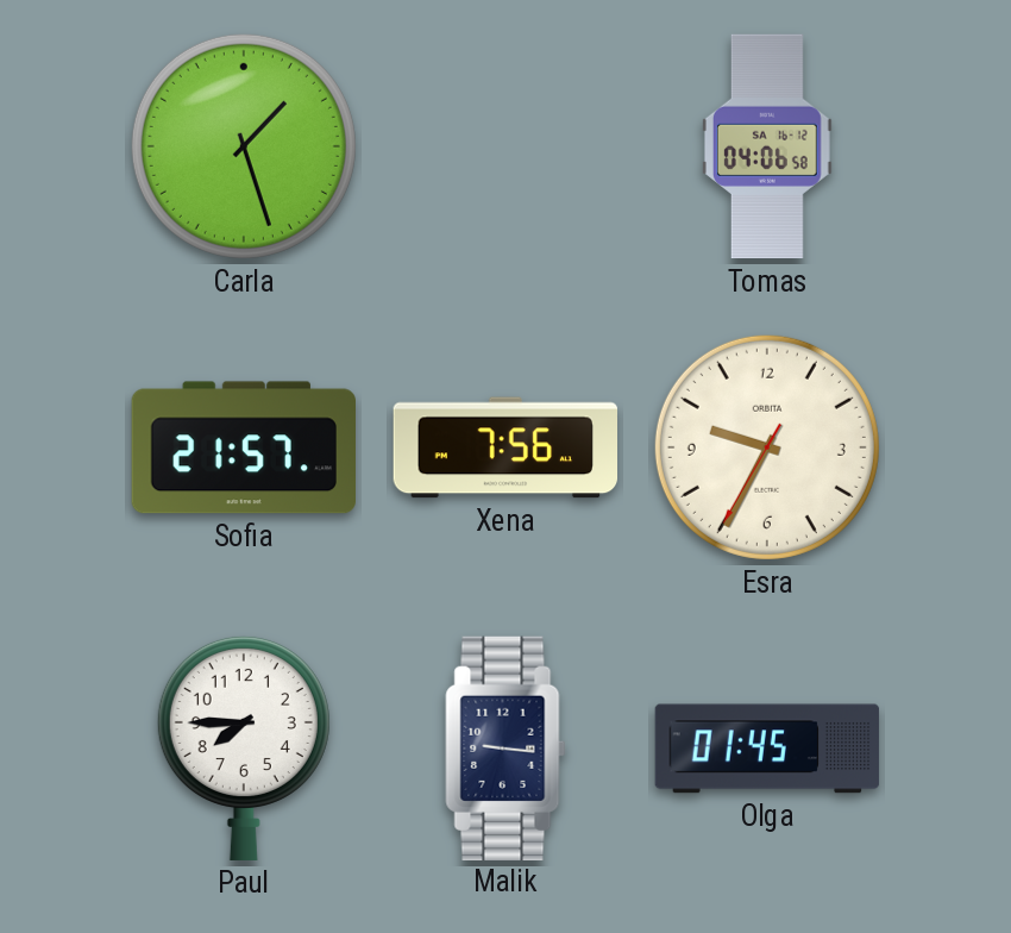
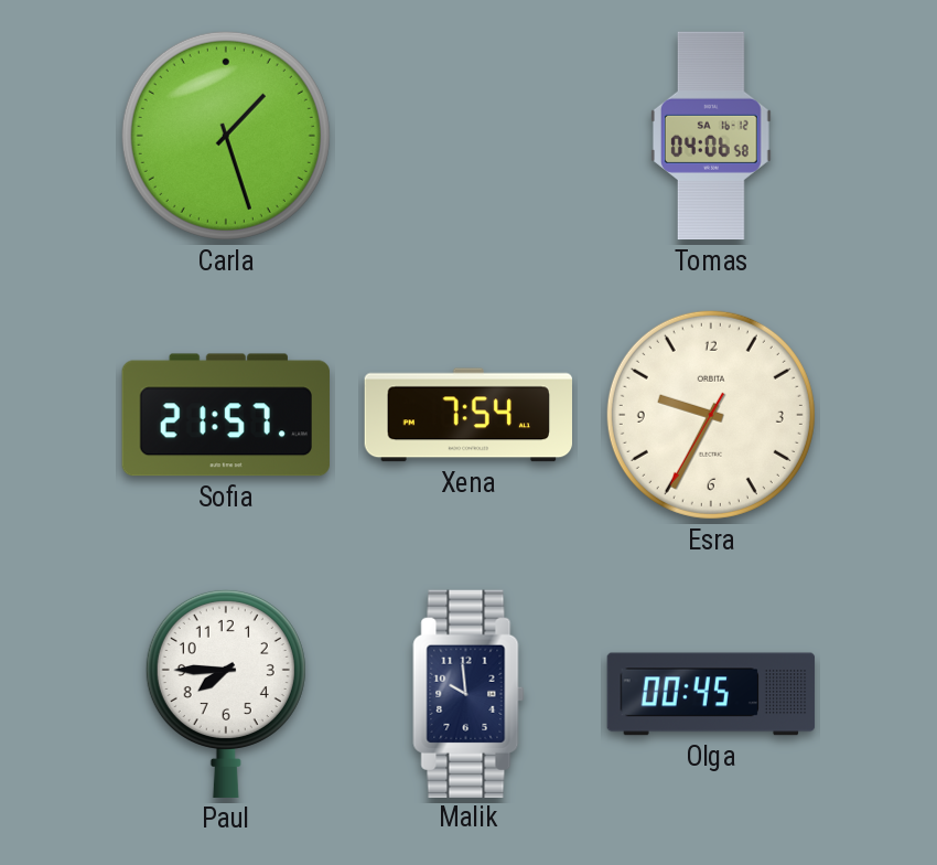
Xena: 7:56 -> 7:54
Malik: 9:16 -> 9:59
Olga: 01:45 -> 00:45
